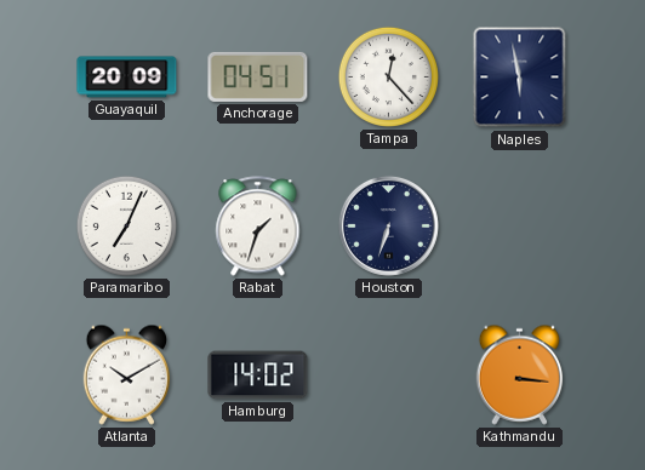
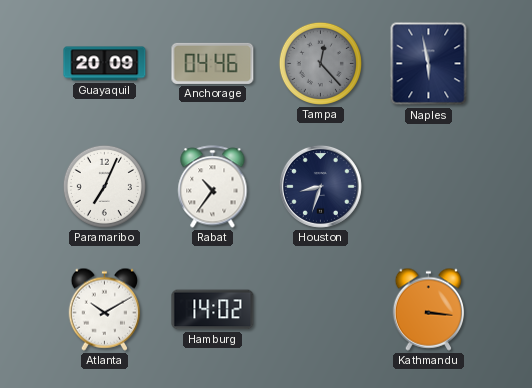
Anchorage: 04:51 -> 04:46
Tampa dial: white -> grey
Rabat: 1:33 -> 10:36
Houston: 6:33 -> 8:33
